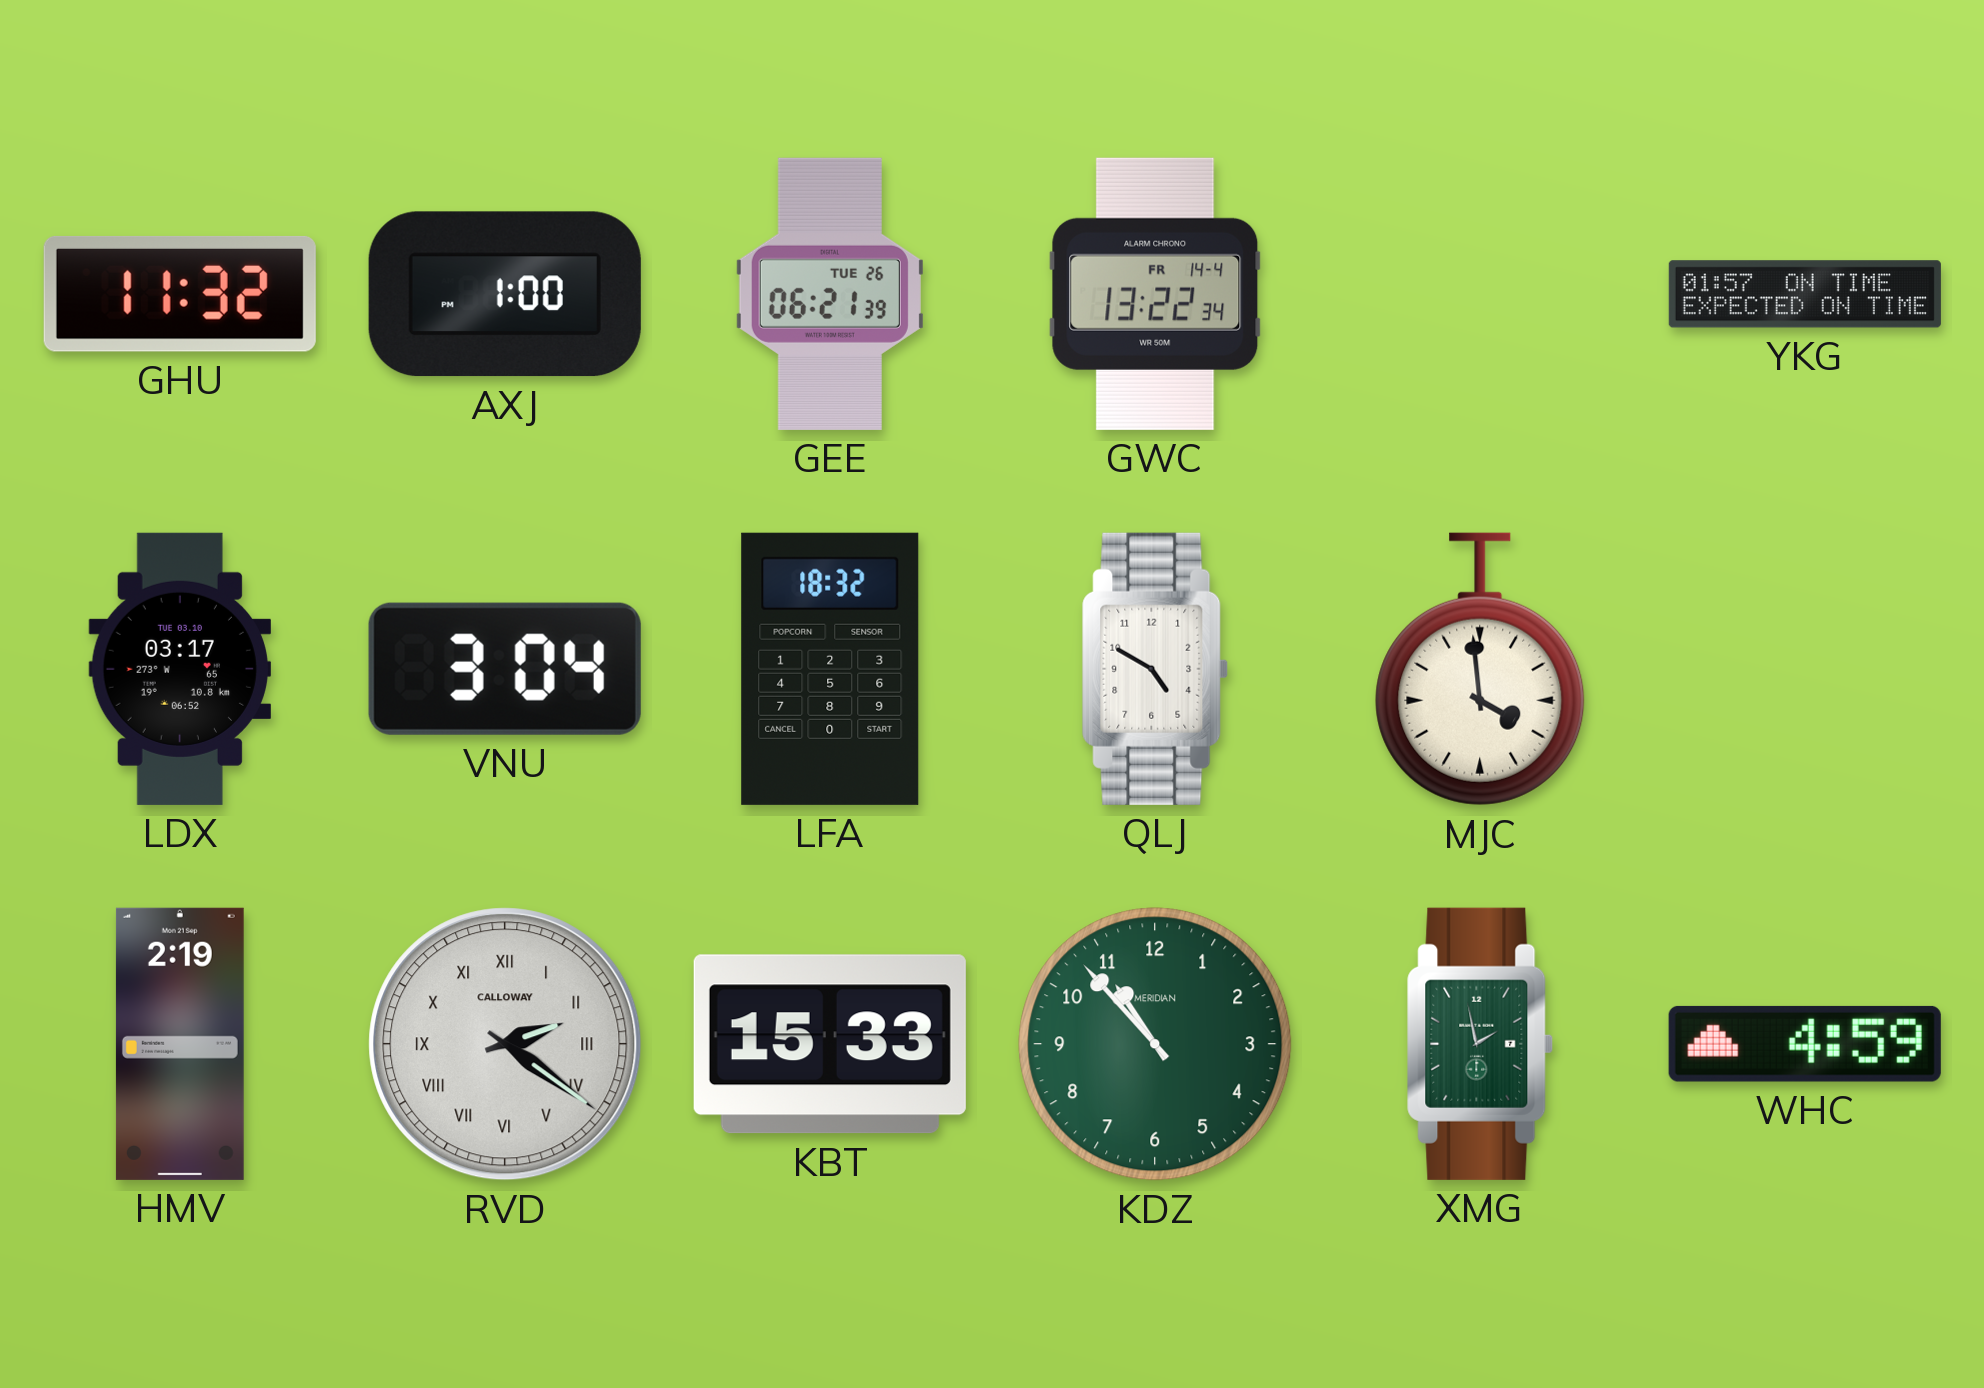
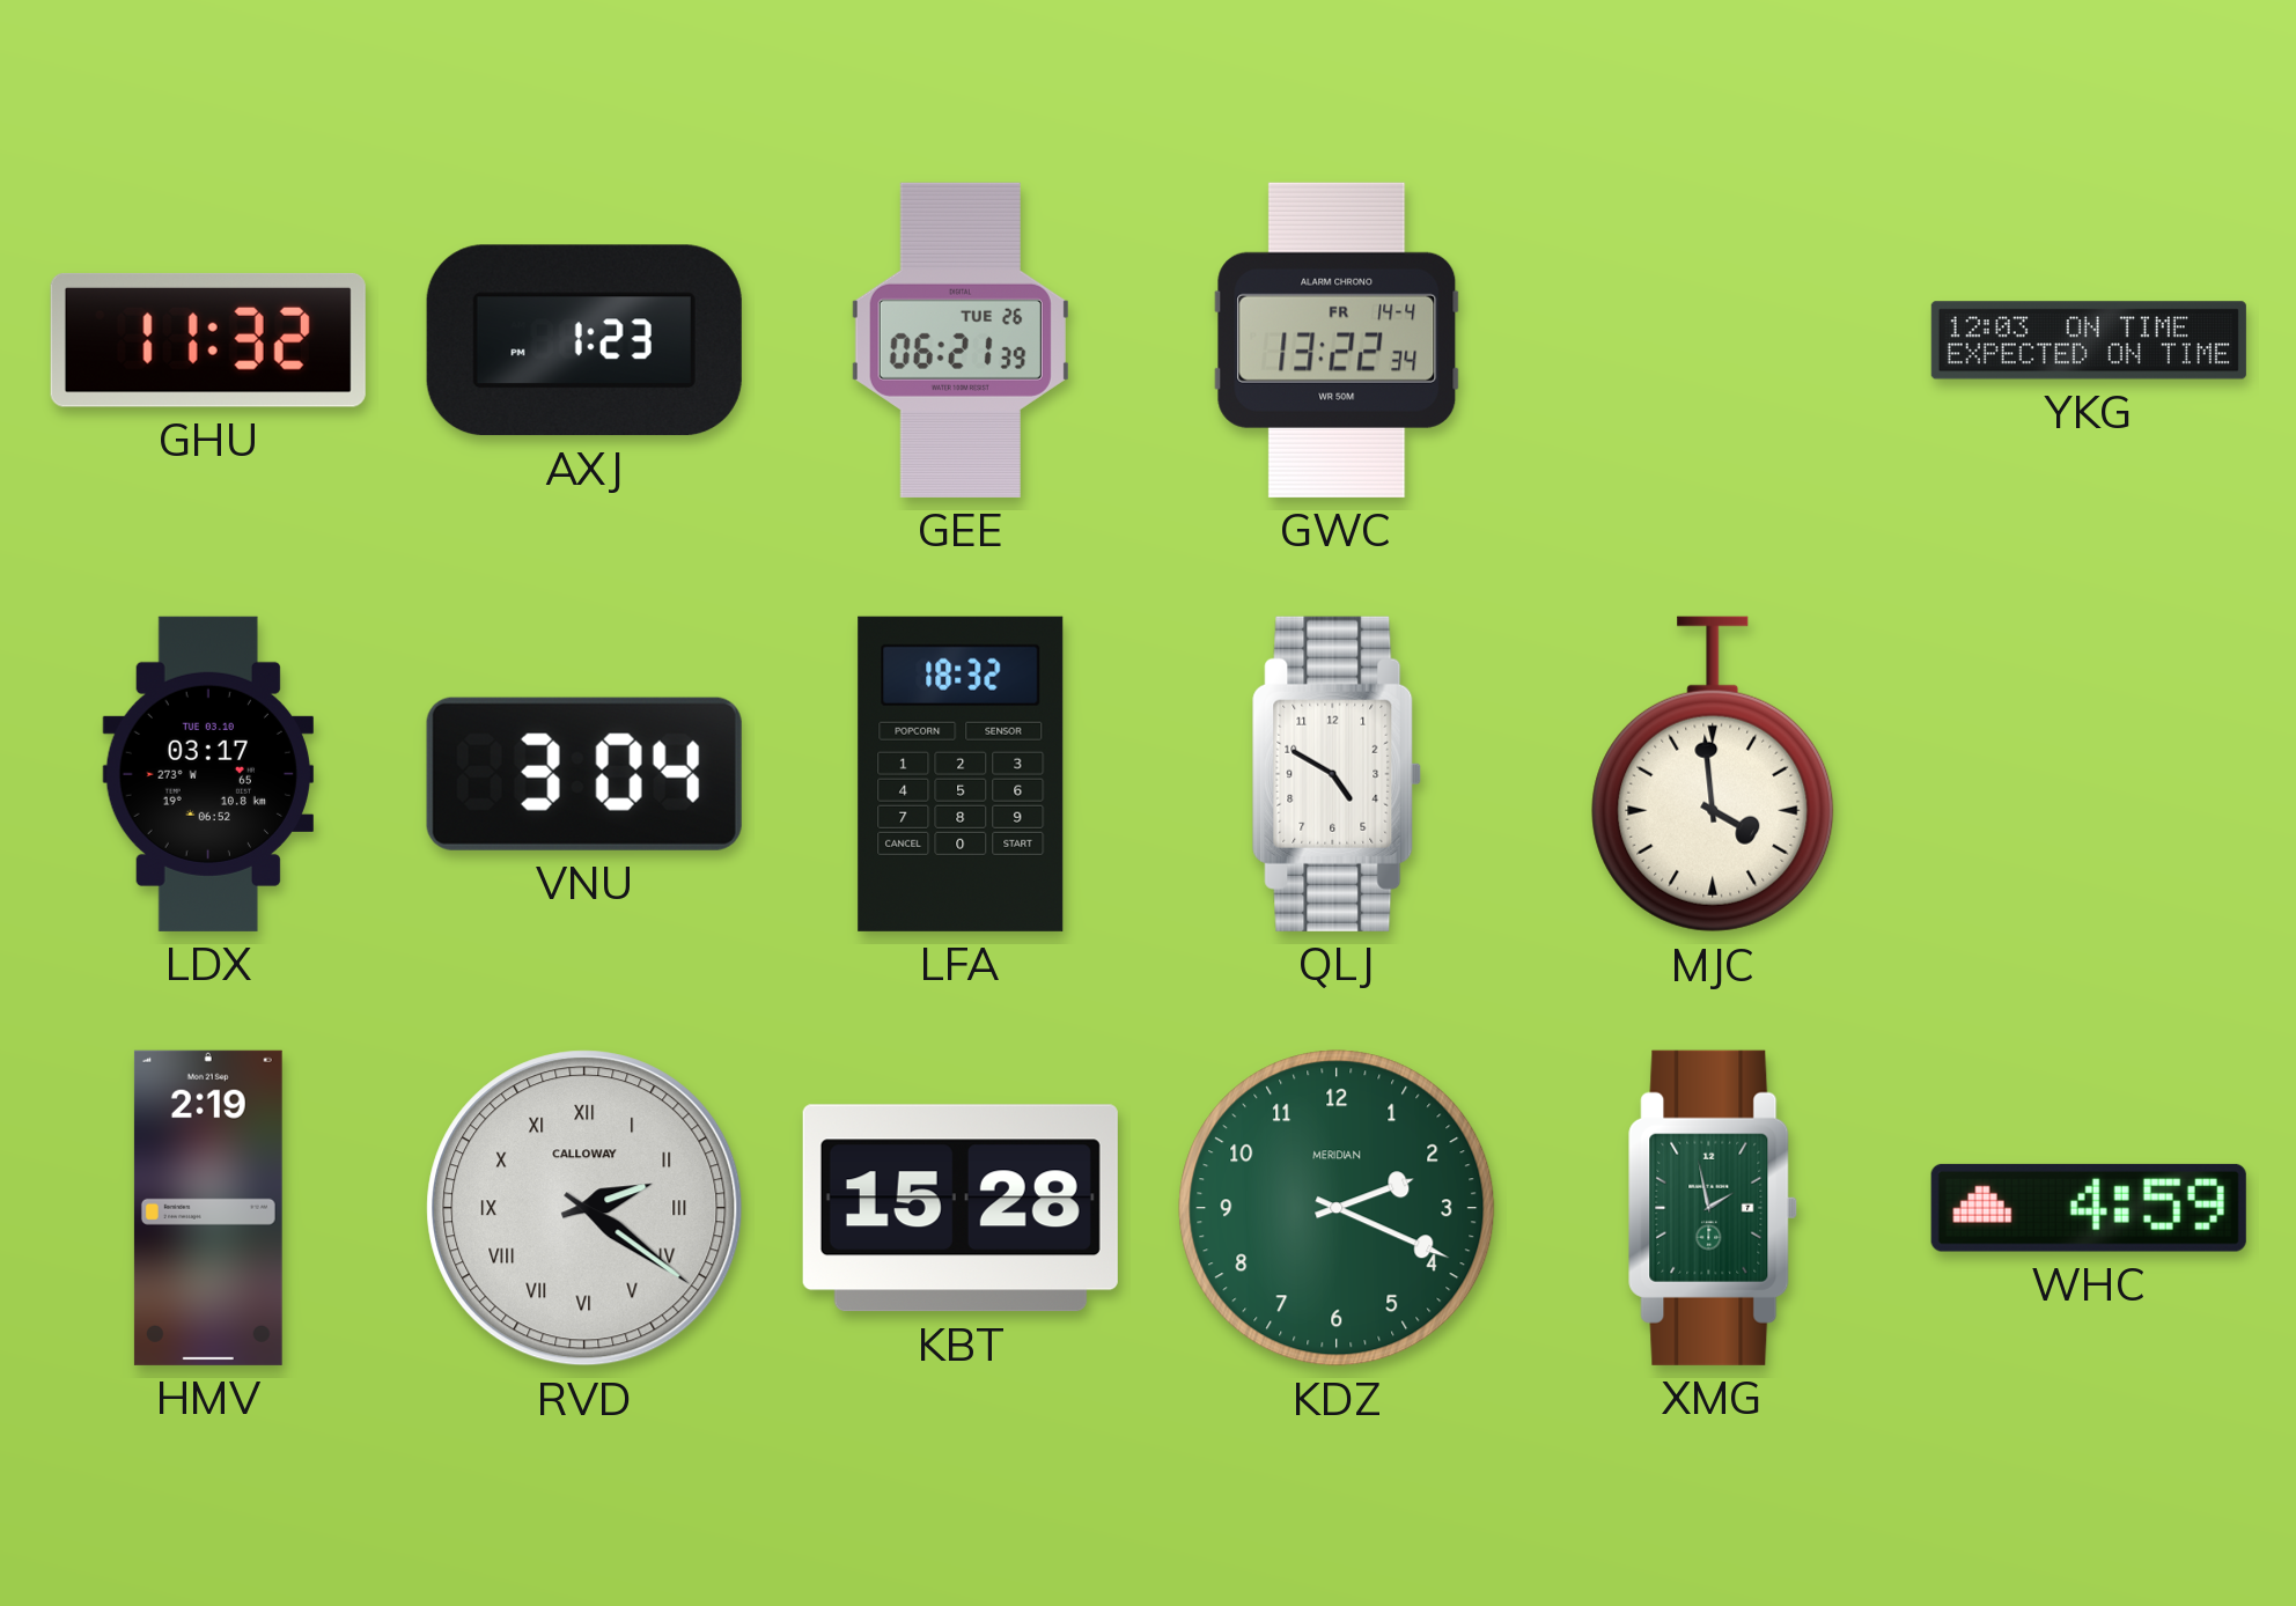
AXJ: 1:00 -> 1:23
YKG: 01:57 -> 12:03
KBT: 15:33 -> 15:28
KDZ: 10:53 -> 2:19
